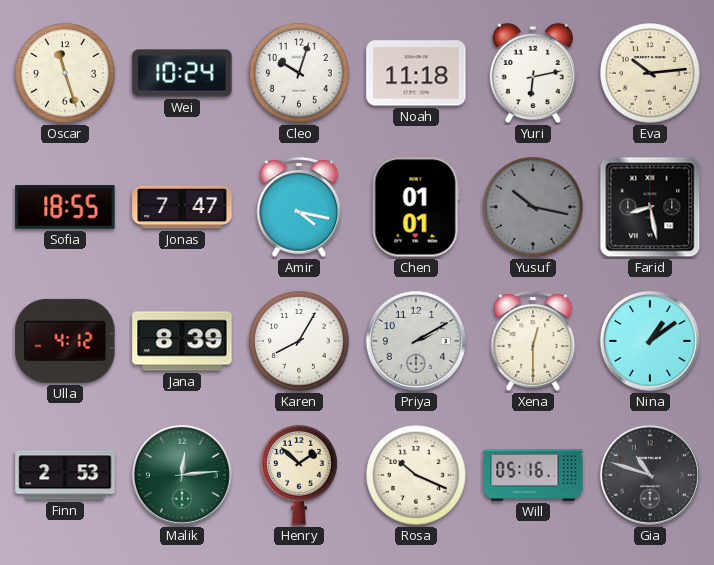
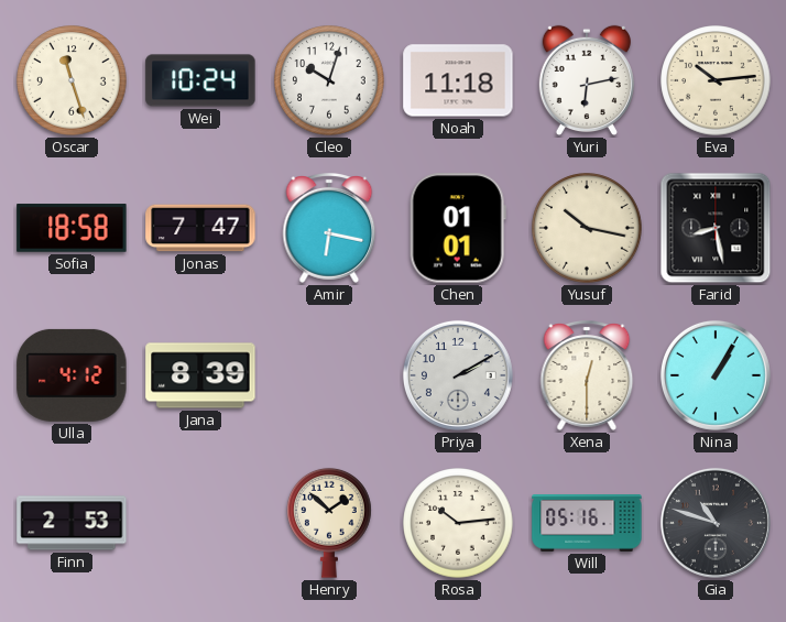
Sofia: 18:55 -> 18:58
Amir: 4:17 -> 6:17
Yusuf dial: grey -> cream
Karen: 8:05 -> none
Nina: 1:09 -> 1:05
Malik: 12:14 -> none
Rosa: 10:19 -> 10:14
